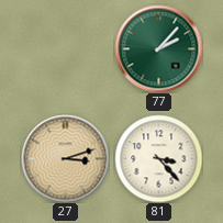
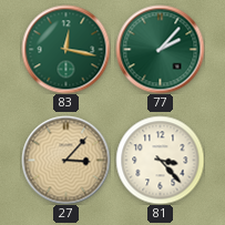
83: none -> 12:17
27: 3:12 -> 3:07
